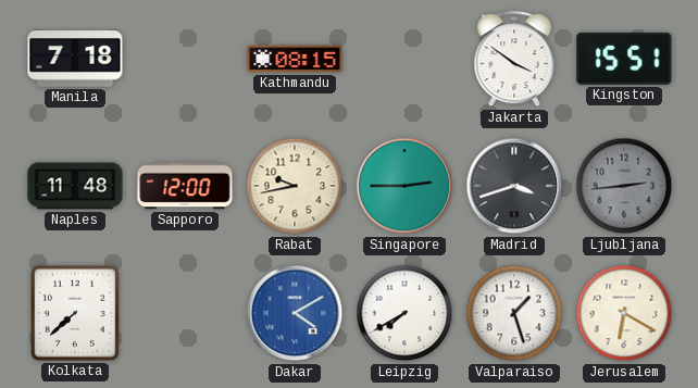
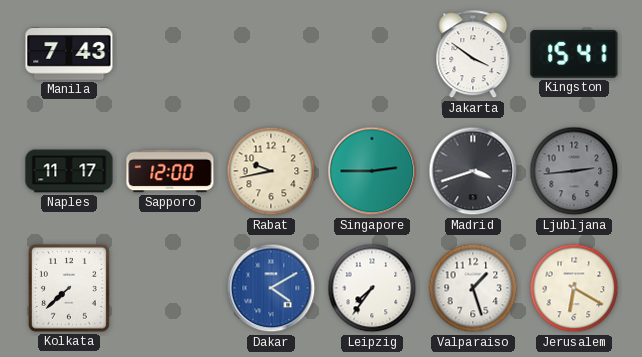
Manila: 7:18 -> 7:43
Kathmandu: 08:15 -> none
Kingston: 15:51 -> 15:41
Naples: 11:48 -> 11:17
Leipzig: 7:40 -> 7:36
